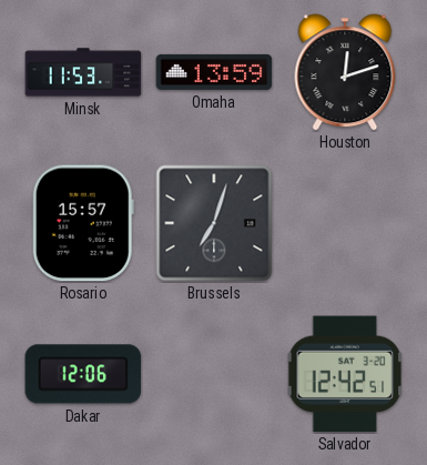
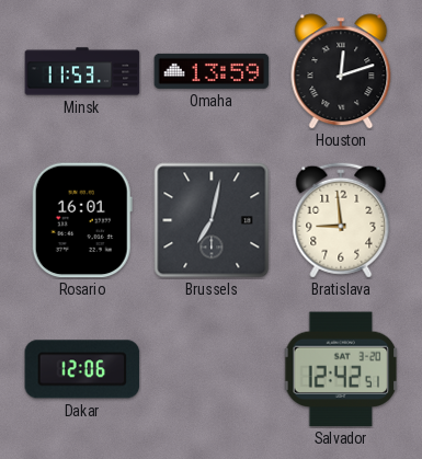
Rosario: 15:57 -> 16:01
Brussels: 7:03 -> 7:02
Bratislava: none -> 8:59
